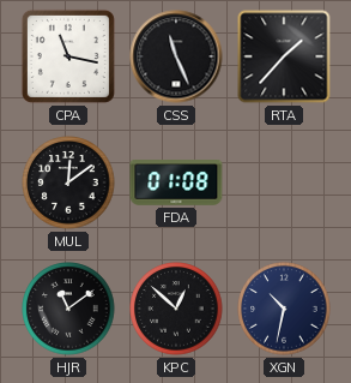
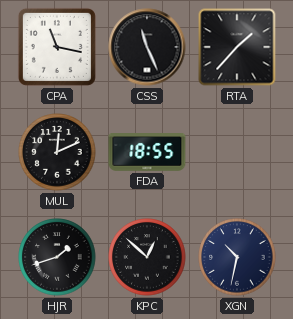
MUL: 12:09 -> 12:11
FDA: 01:08 -> 18:55
HJR: 11:09 -> 1:42
